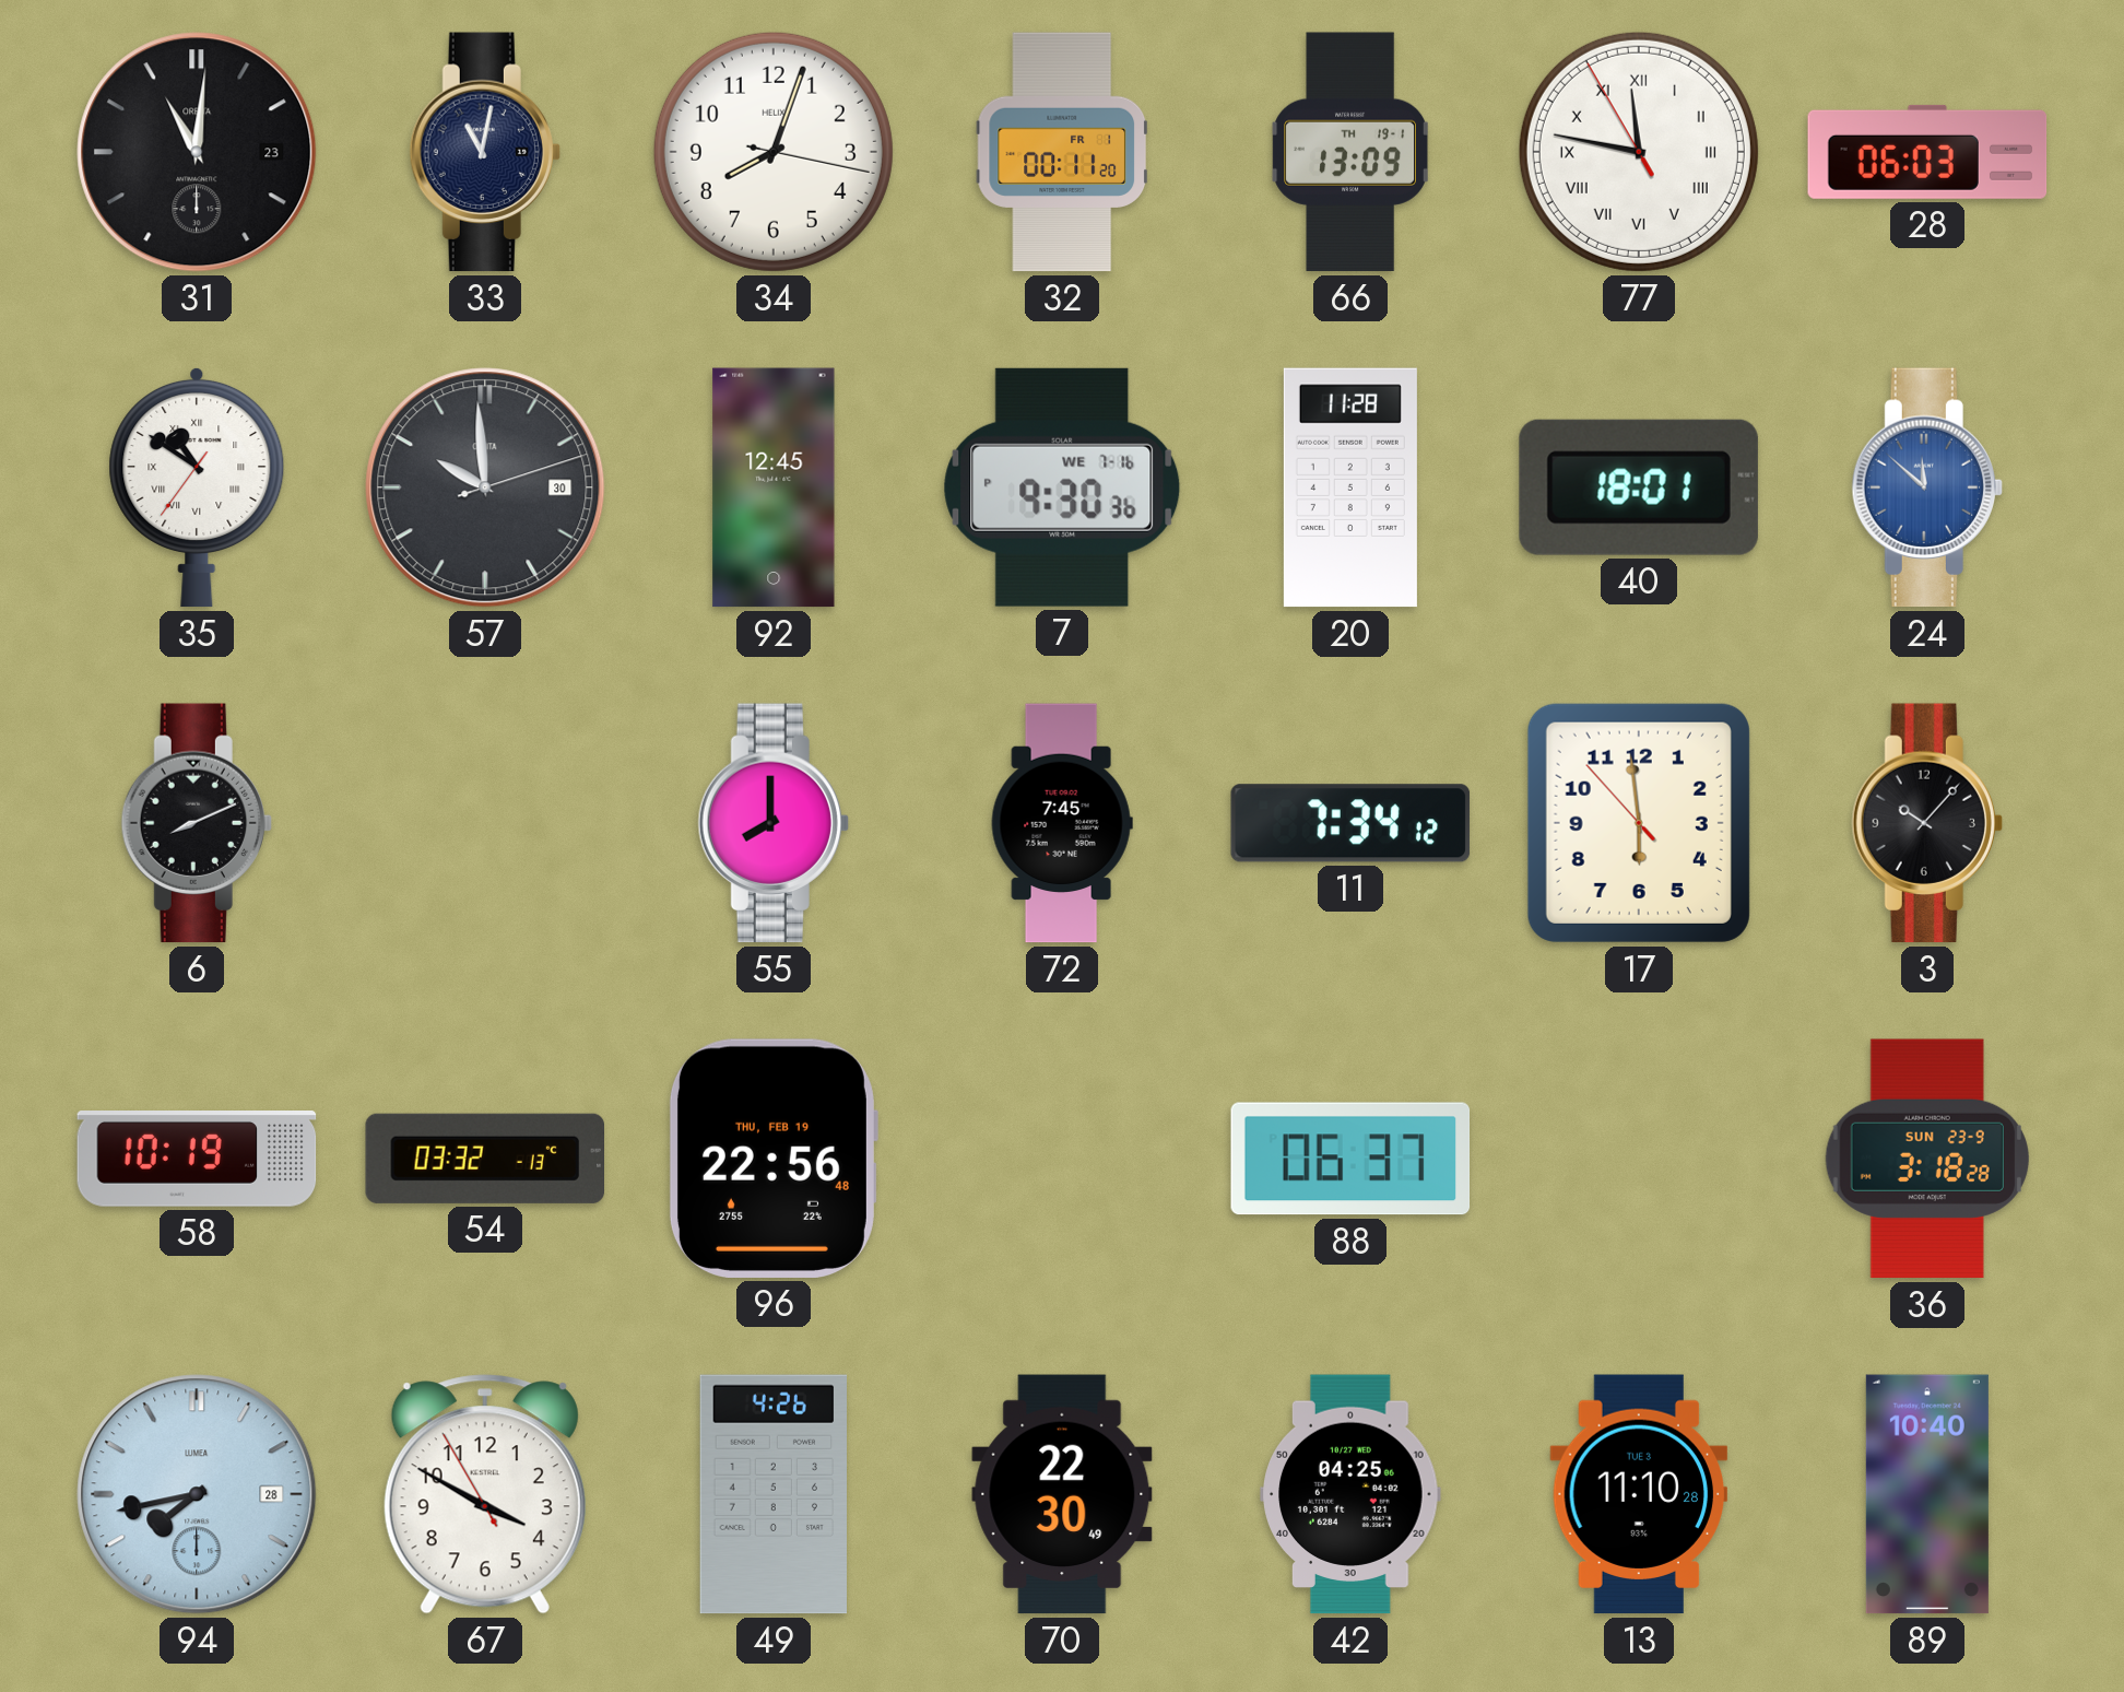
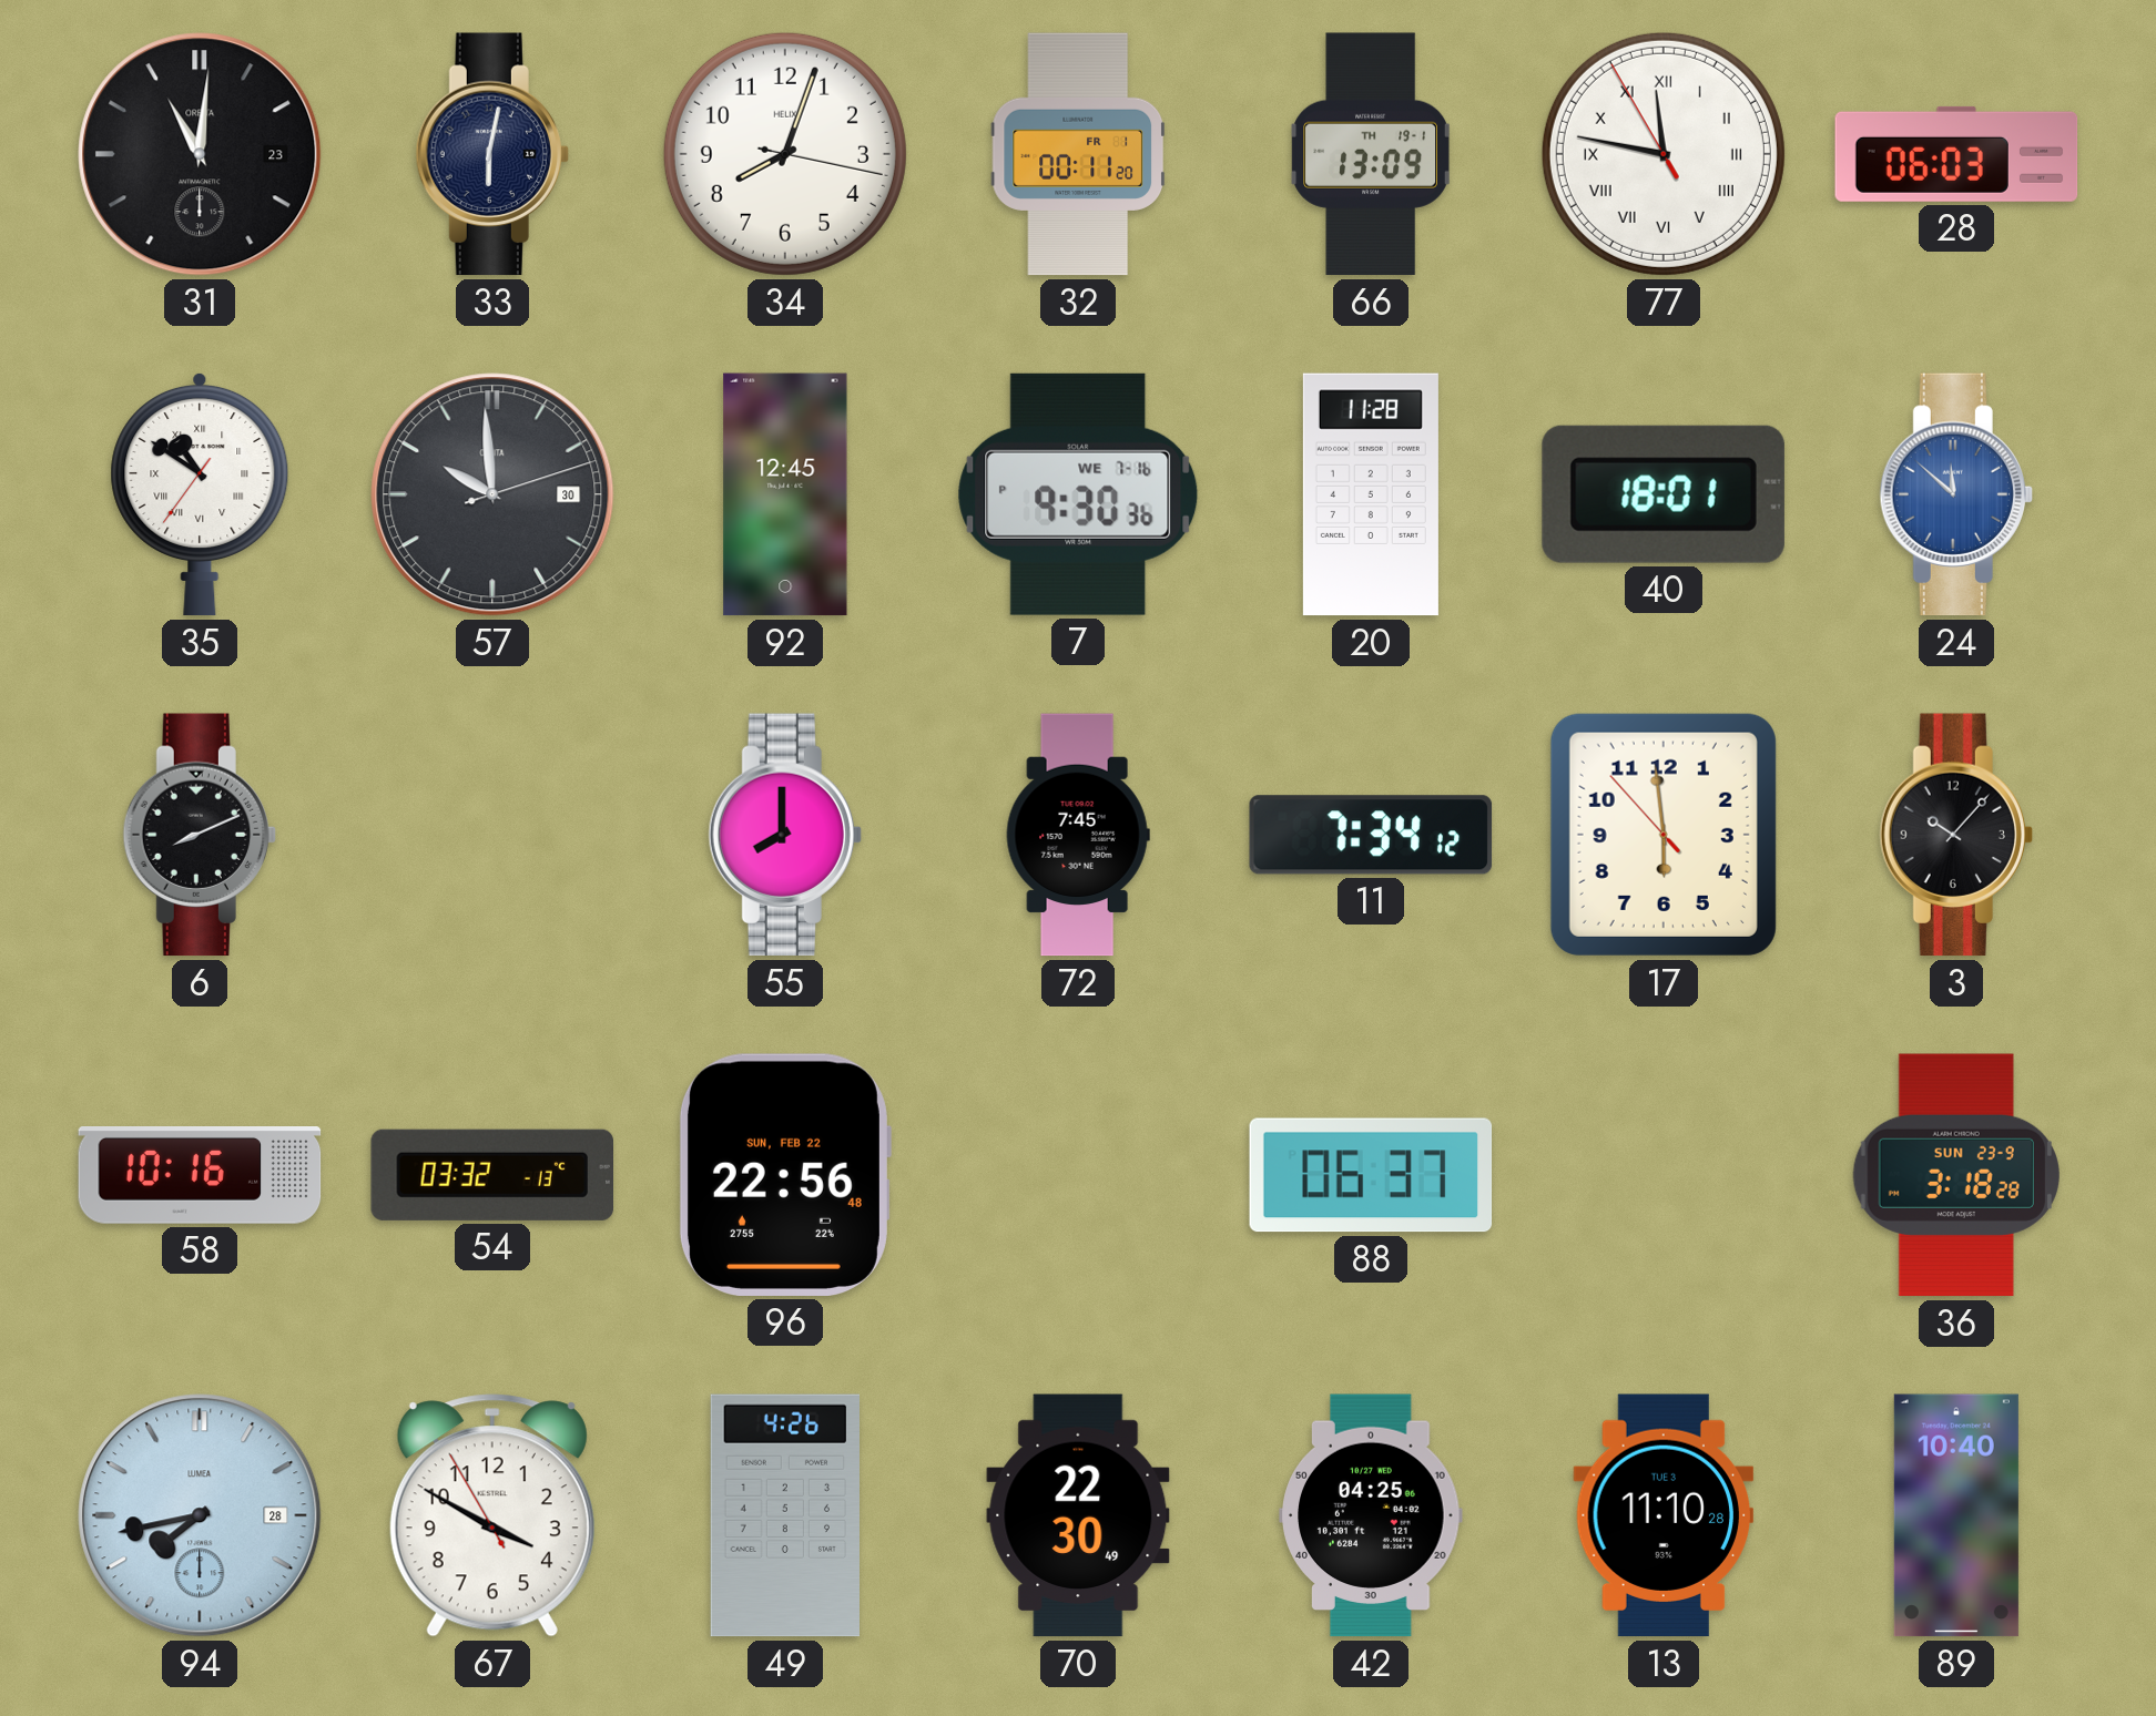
33: 11:02 -> 6:02
58: 10:19 -> 10:16
96 date: THU, FEB 19 -> SUN, FEB 22
